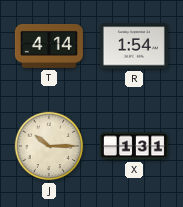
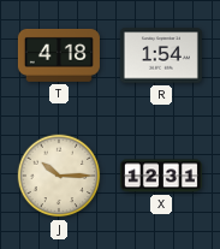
T: 4:14 -> 4:18
X: 1:31 -> 12:31
